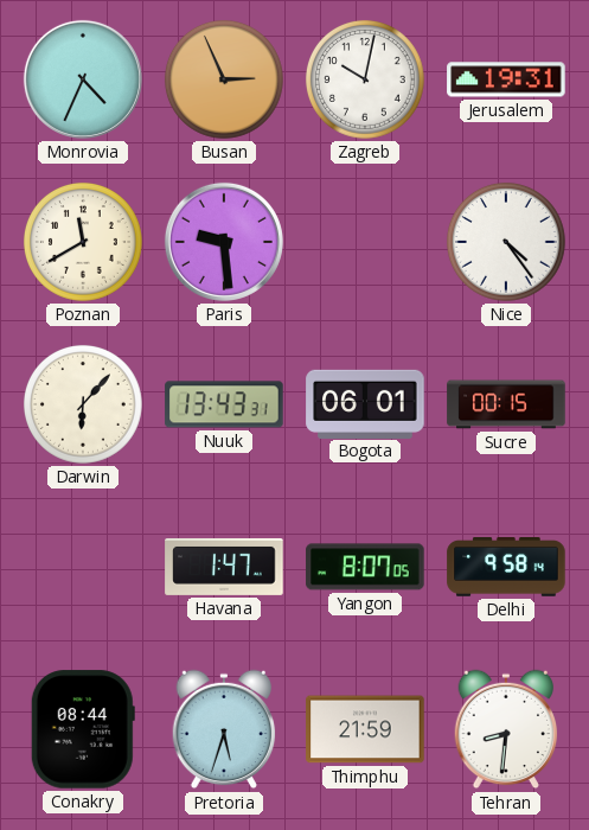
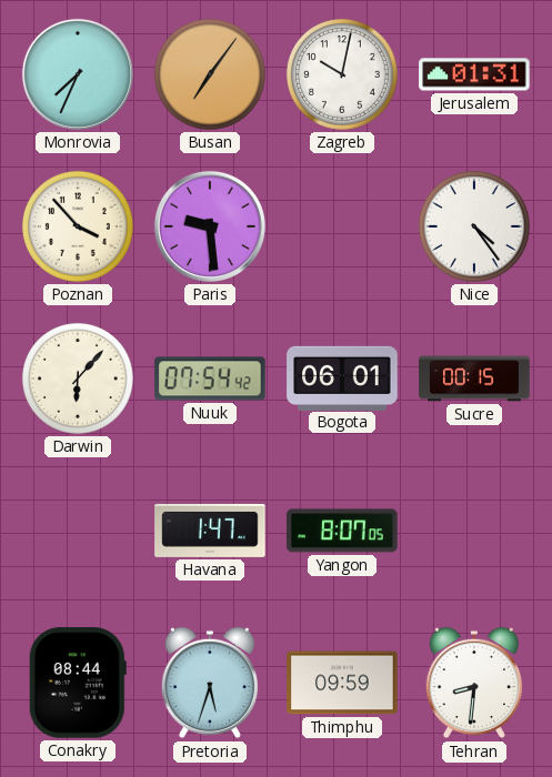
Monrovia: 4:34 -> 7:34
Busan: 2:56 -> 7:06
Jerusalem: 19:31 -> 01:31
Poznan: 11:40 -> 3:53
Nuuk: 13:43 -> 07:54
Delhi: 9:58 -> none
Thimphu: 21:59 -> 09:59
